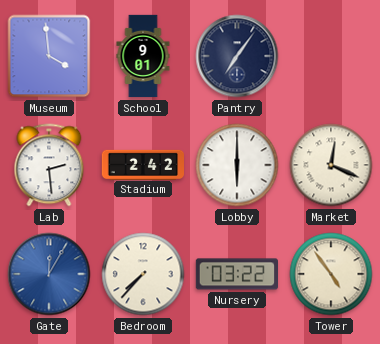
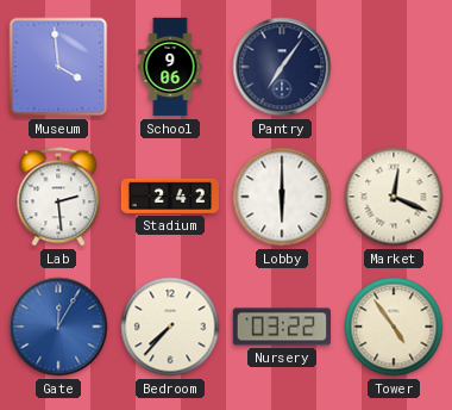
School: 9:01 -> 9:06
